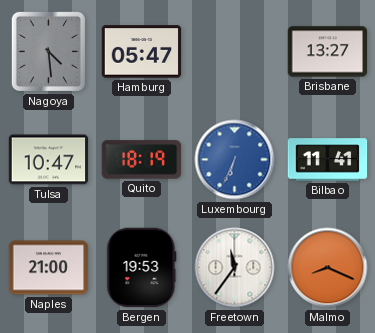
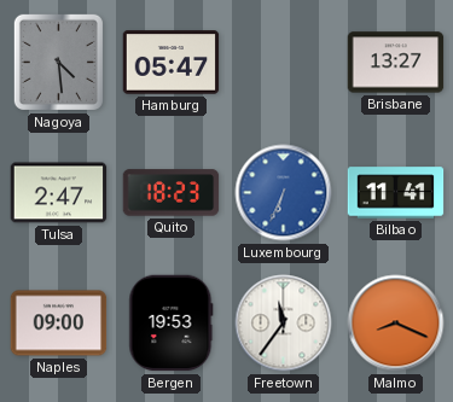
Tulsa: 10:47 -> 2:47
Quito: 18:19 -> 18:23
Naples: 21:00 -> 09:00
